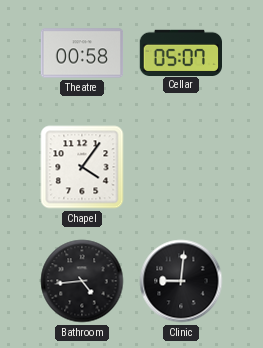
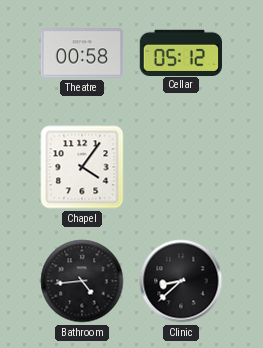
Cellar: 05:07 -> 05:12
Clinic: 9:01 -> 8:38
